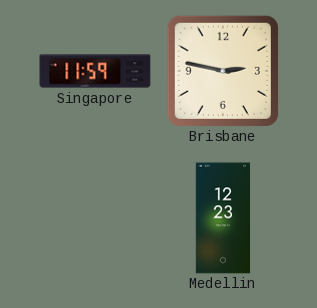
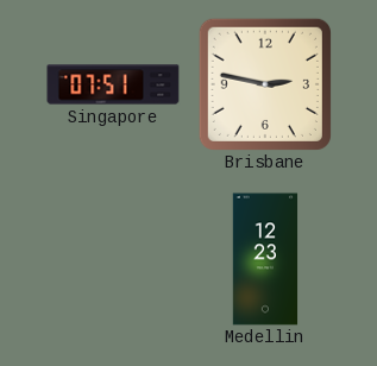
Singapore: 11:59 -> 07:51
